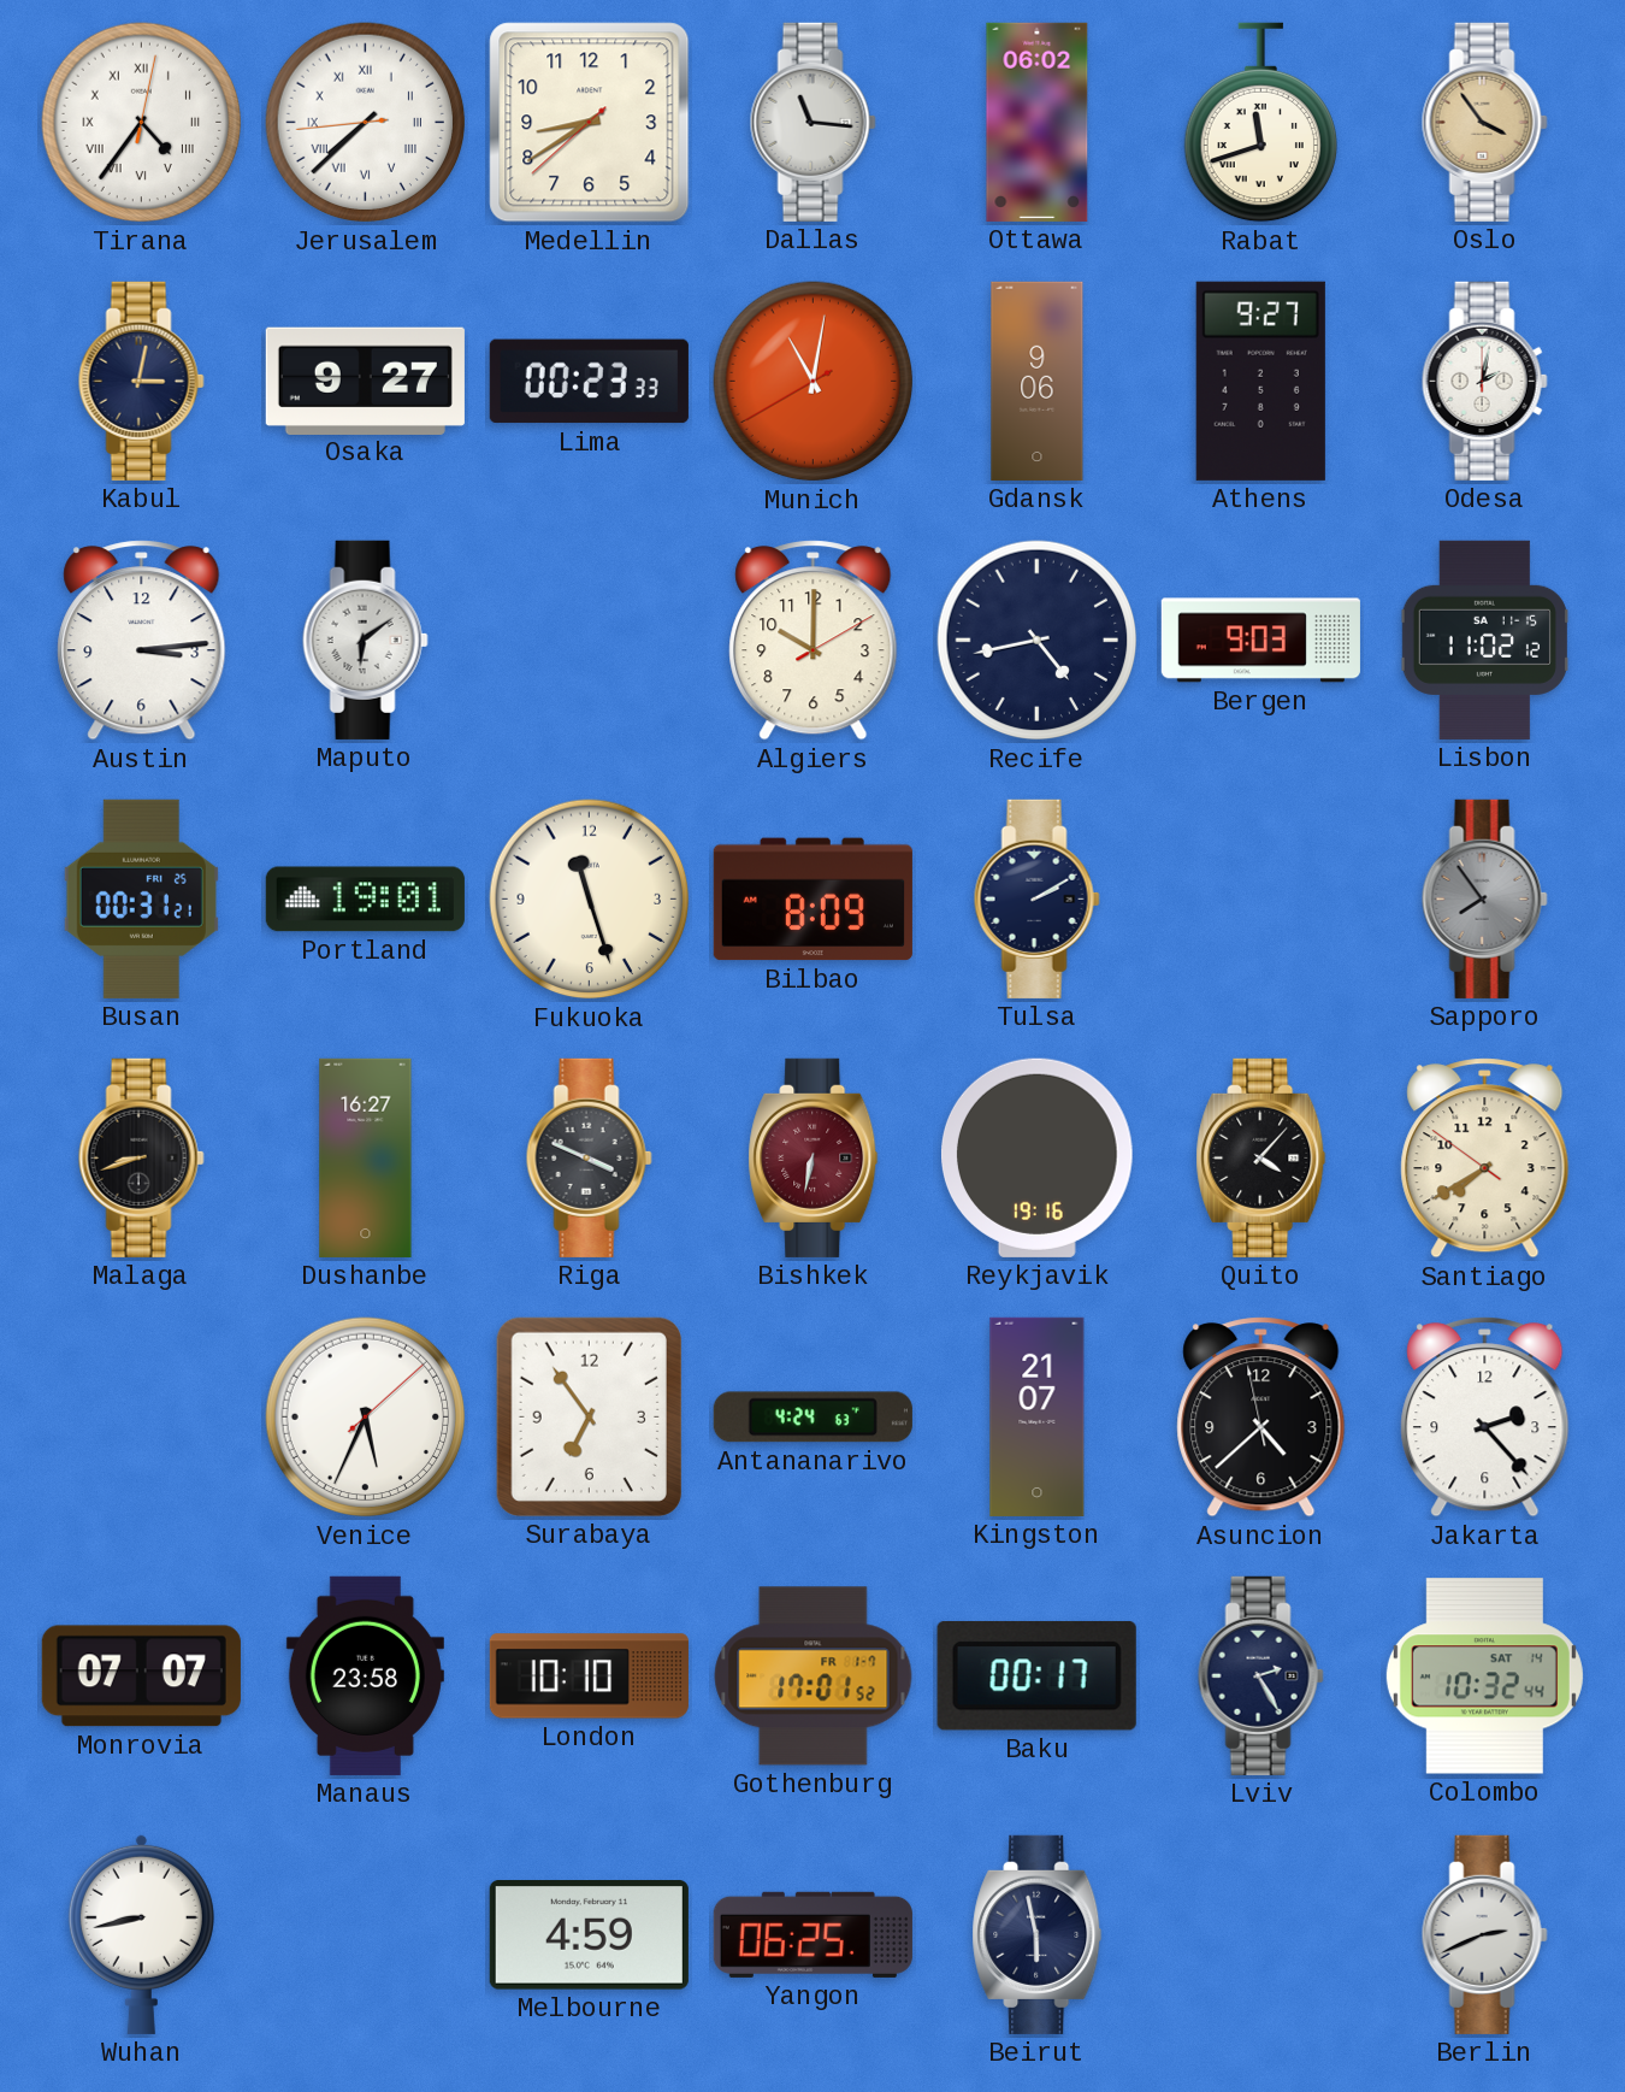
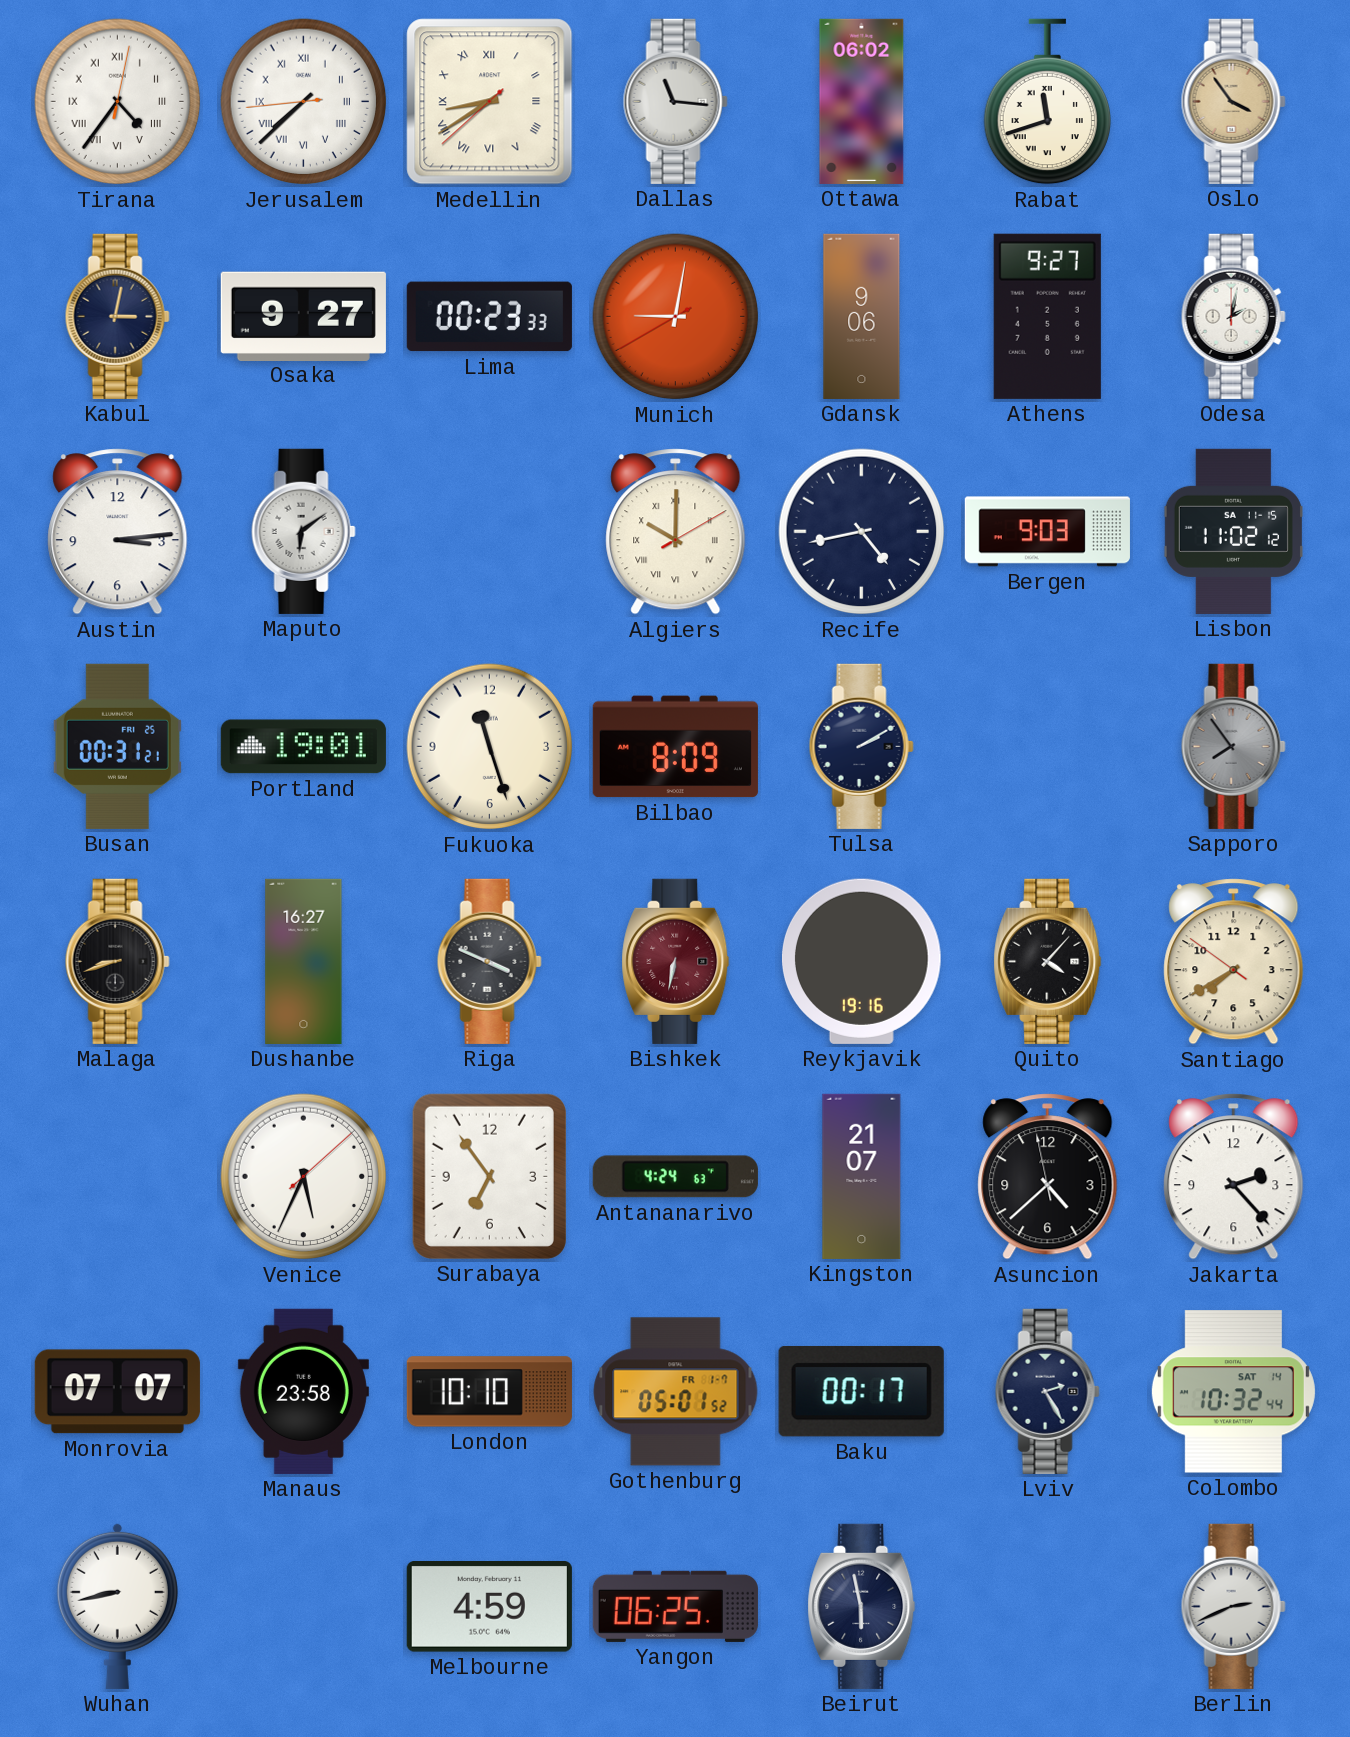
Medellin numerals: Arabic -> Roman
Munich: 11:01 -> 9:01
Algiers numerals: Arabic -> Roman
Gothenburg: 17:01 -> 05:01
